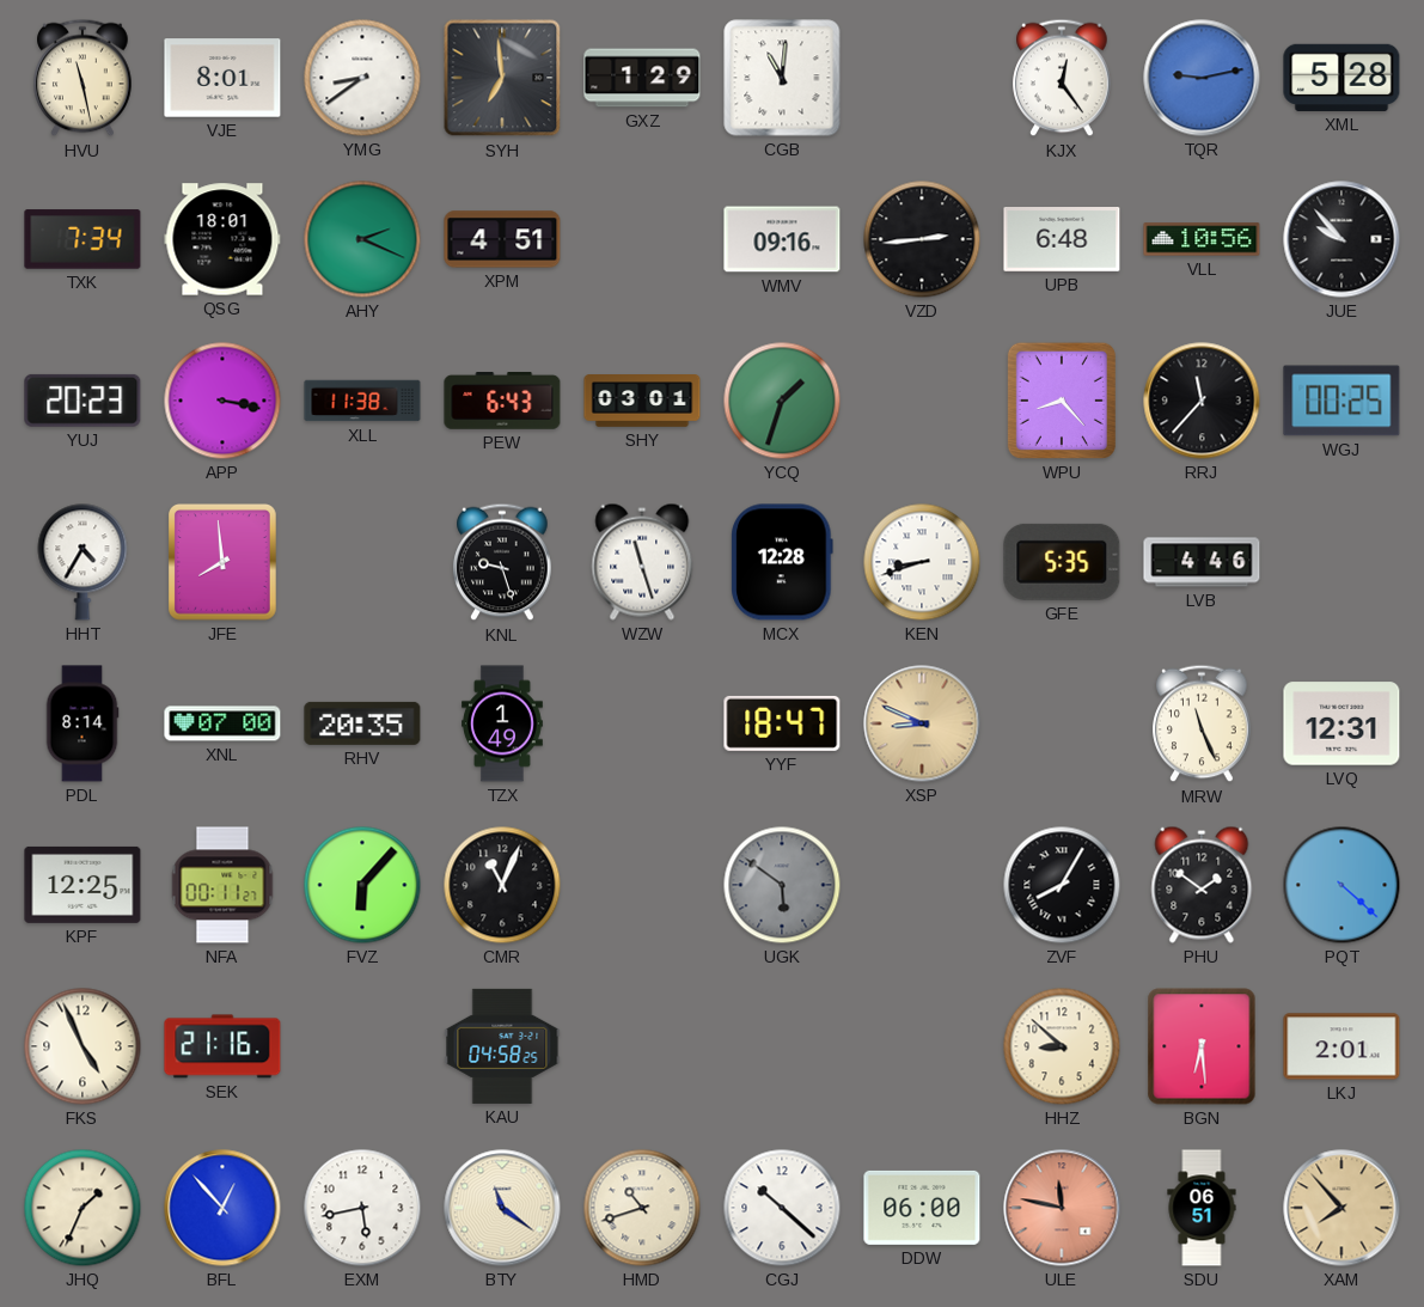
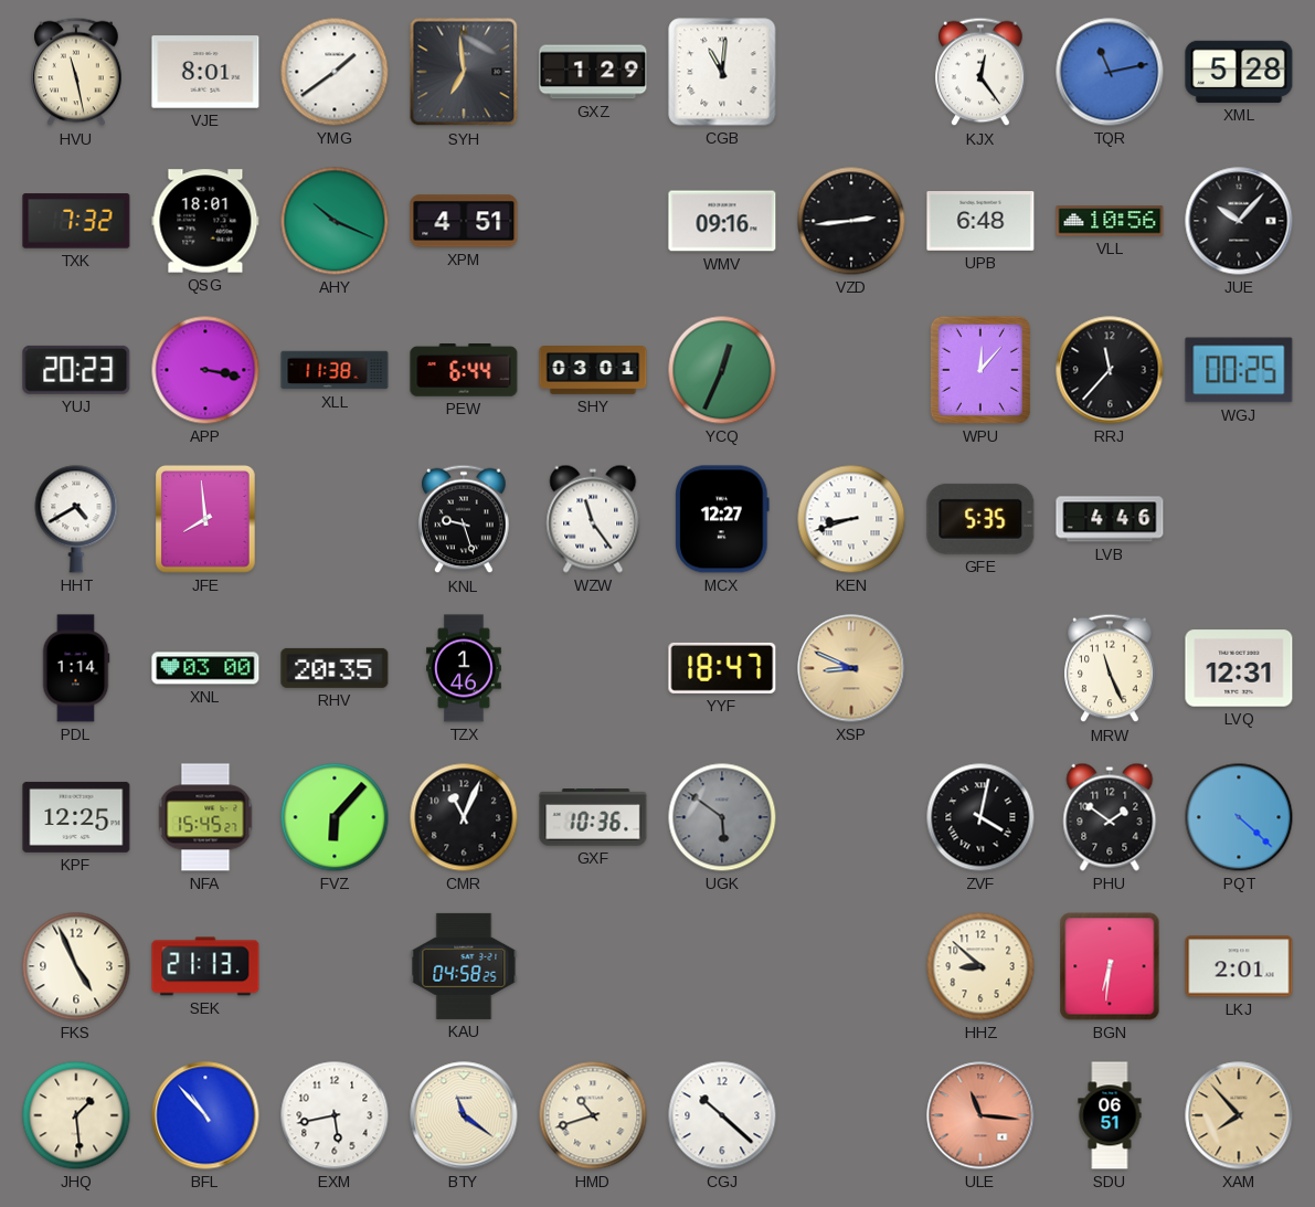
YMG: 8:39 -> 1:39
TQR: 9:13 -> 11:13
TXK: 7:34 -> 7:32
AHY: 2:19 -> 10:19
JUE: 9:53 -> 10:07
PEW: 6:43 -> 6:44
YCQ: 1:33 -> 12:34
WPU: 8:23 -> 12:07
HHT: 4:35 -> 4:40
WZW: 11:27 -> 11:24
MCX: 12:28 -> 12:27
PDL: 8:14 -> 1:14
XNL: 07:00 -> 03:00
TZX: 1:49 -> 1:46
NFA: 00:11 -> 15:45
GXF: none -> 10:36
ZVF: 8:05 -> 4:02
SEK: 21:16 -> 21:13
BGN: 6:29 -> 6:31
JHQ: 1:34 -> 1:29
BFL: 12:53 -> 10:53
DDW: 06:00 -> none
ULE: 11:47 -> 11:16
